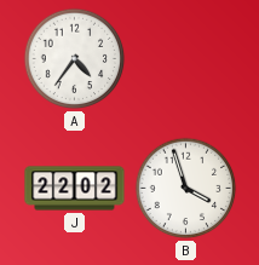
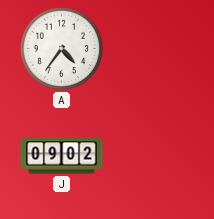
J: 22:02 -> 09:02
B: 3:57 -> none
